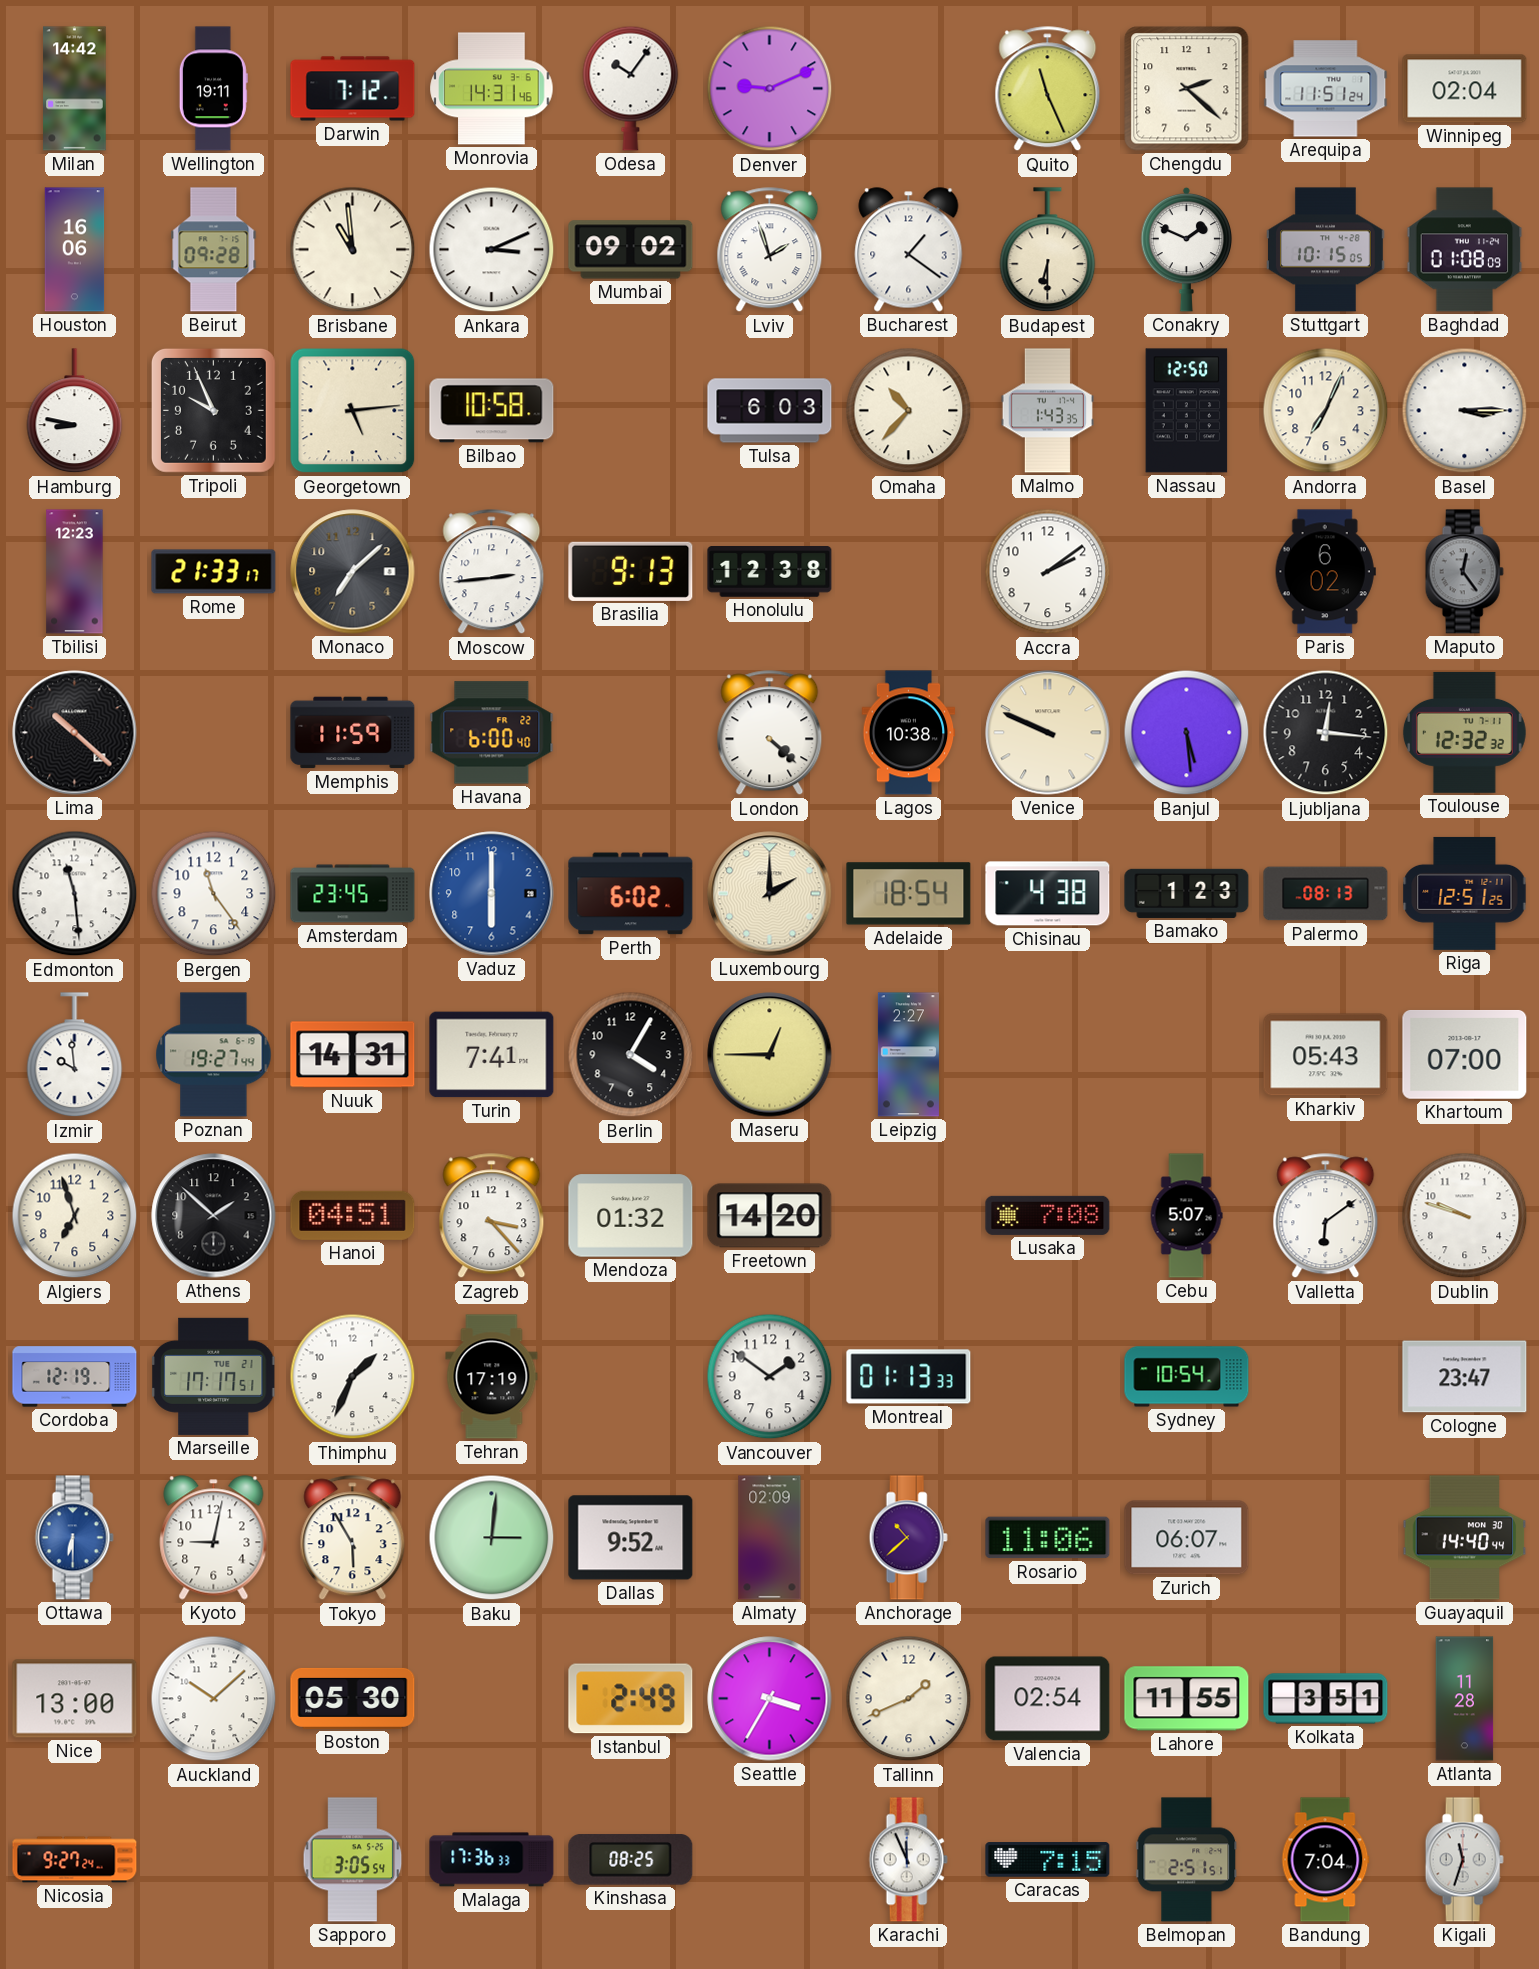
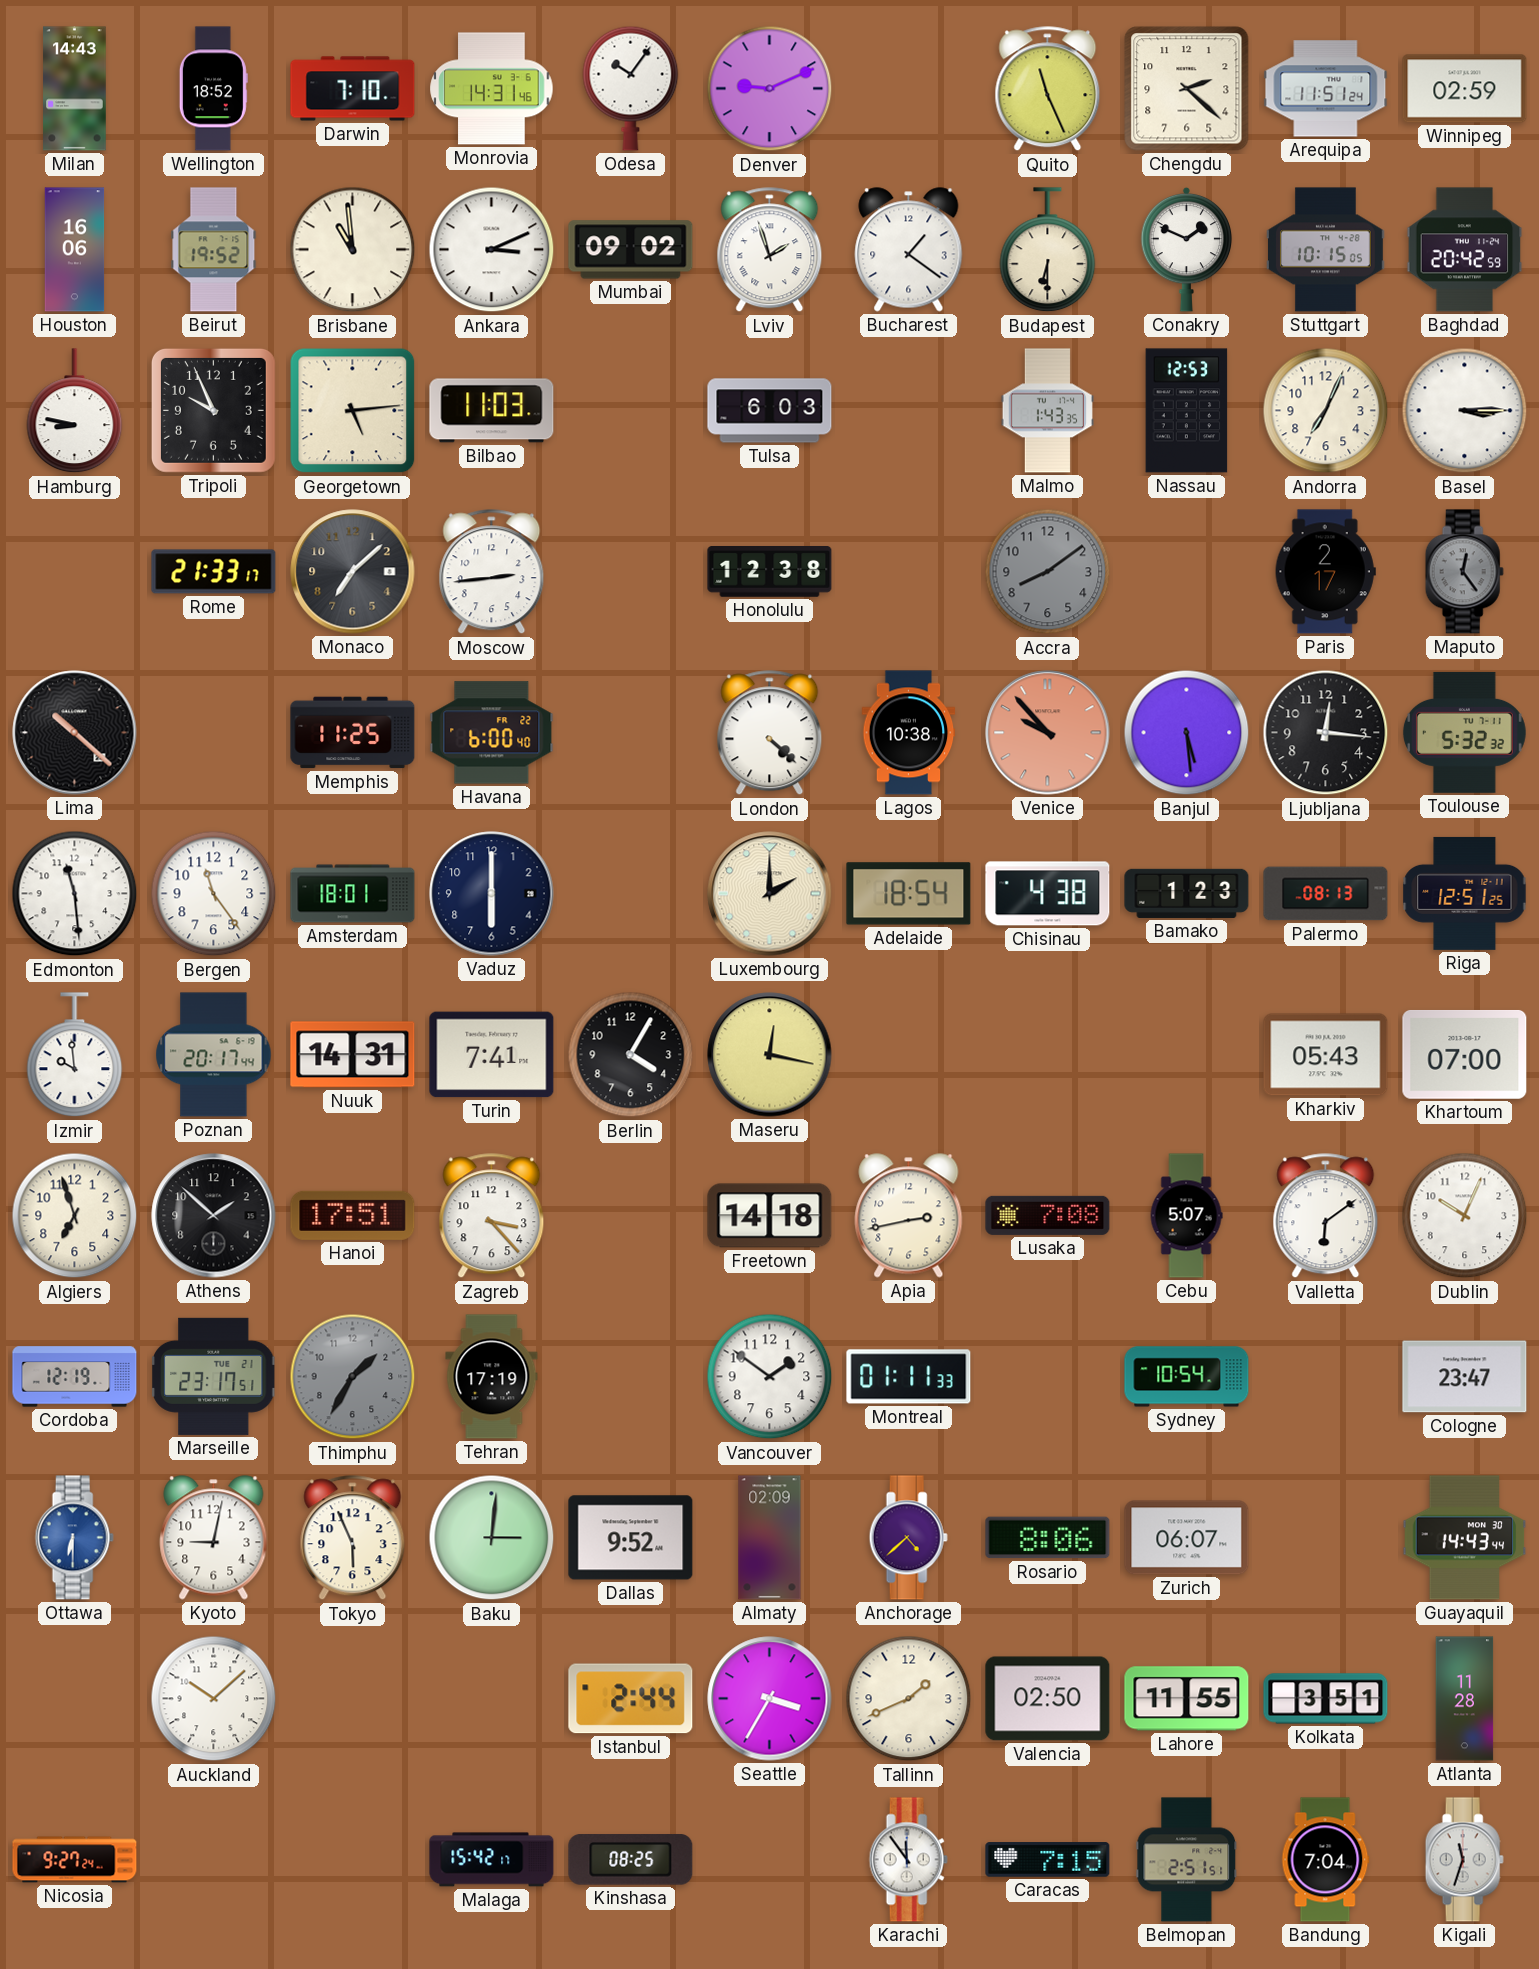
Milan: 14:42 -> 14:43
Wellington: 19:11 -> 18:52
Darwin: 7:12 -> 7:10
Winnipeg: 02:04 -> 02:59
Beirut: 09:28 -> 19:52
Baghdad: 01:08 -> 20:42
Bilbao: 10:58 -> 11:03
Omaha: 10:37 -> none
Nassau: 12:50 -> 12:53
Tbilisi: 12:23 -> none
Brasilia: 9:13 -> none
Accra: 2:09 -> 8:09
Accra dial: white -> grey
Paris: 6:02 -> 2:17
Memphis: 11:59 -> 11:25
Venice: 9:49 -> 9:53
Venice dial: cream -> salmon
Toulouse: 12:32 -> 5:32
Amsterdam: 23:45 -> 18:01
Vaduz dial: blue -> navy
Perth: 6:02 -> none
Poznan: 19:27 -> 20:17
Maseru: 12:45 -> 12:17
Leipzig: 2:27 -> none
Hanoi: 04:51 -> 17:51
Mendoza: 01:32 -> none
Freetown: 14:20 -> 14:18
Apia: none -> 2:43
Dublin: 9:48 -> 10:04
Marseille: 17:17 -> 23:17
Thimphu: 1:34 -> 1:35
Thimphu dial: white -> grey
Montreal: 01:13 -> 01:11
Tokyo: 5:55 -> 5:56
Anchorage: 10:38 -> 4:38
Rosario: 11:06 -> 8:06
Guayaquil: 14:40 -> 14:43
Nice: 13:00 -> none
Boston: 05:30 -> none
Istanbul: 2:49 -> 2:44
Valencia: 02:54 -> 02:50
Sapporo: 3:05 -> none
Malaga: 17:36 -> 15:42
Karachi: 11:56 -> 11:54
